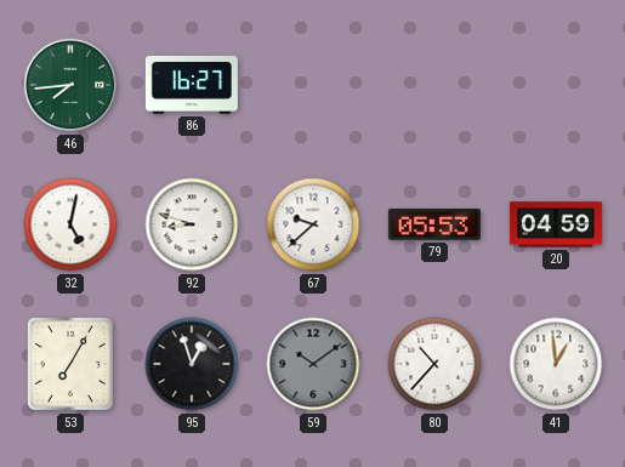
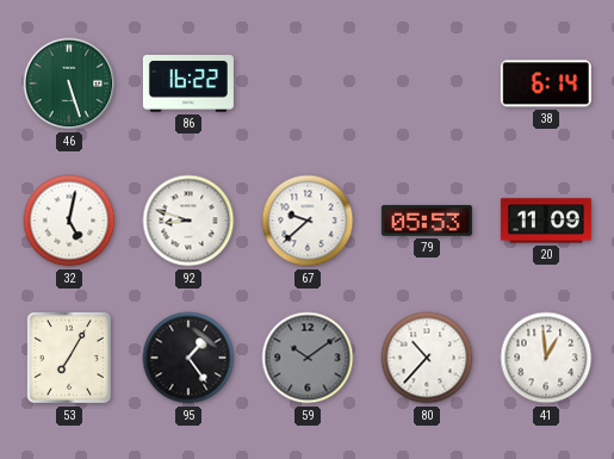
46: 7:44 -> 5:27
86: 16:27 -> 16:22
38: none -> 6:14
20: 04:59 -> 11:09
95: 12:57 -> 1:24
